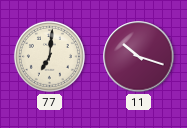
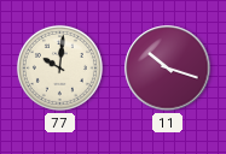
77: 7:01 -> 10:01
